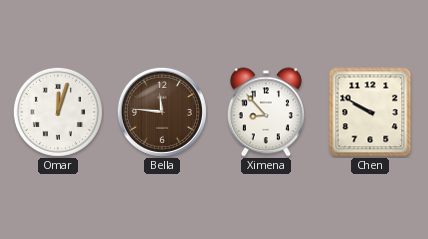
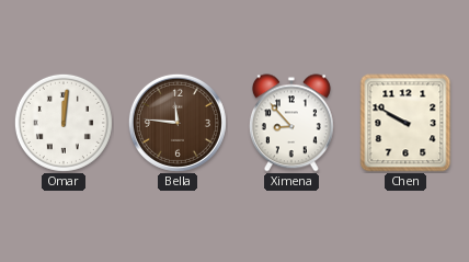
Omar: 12:03 -> 12:01
